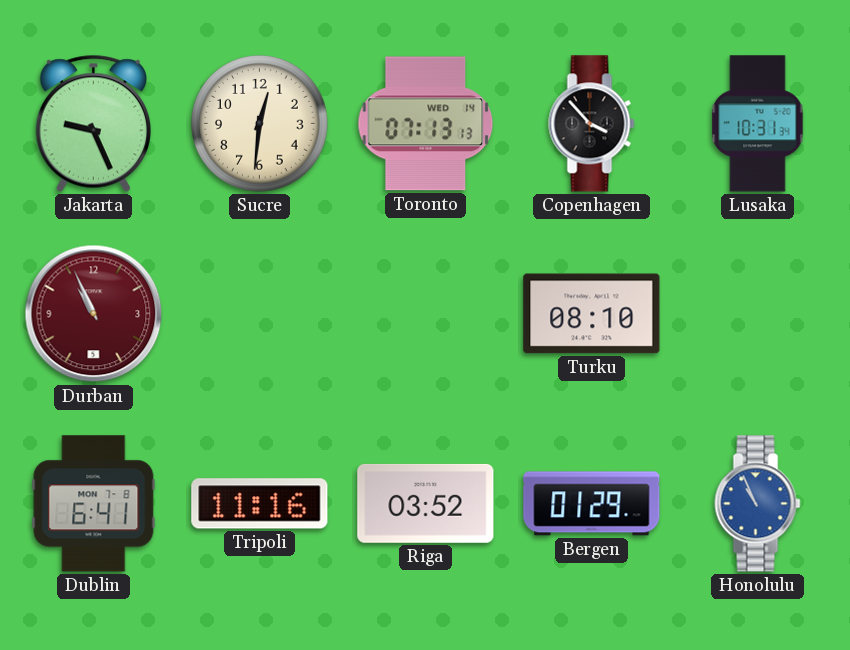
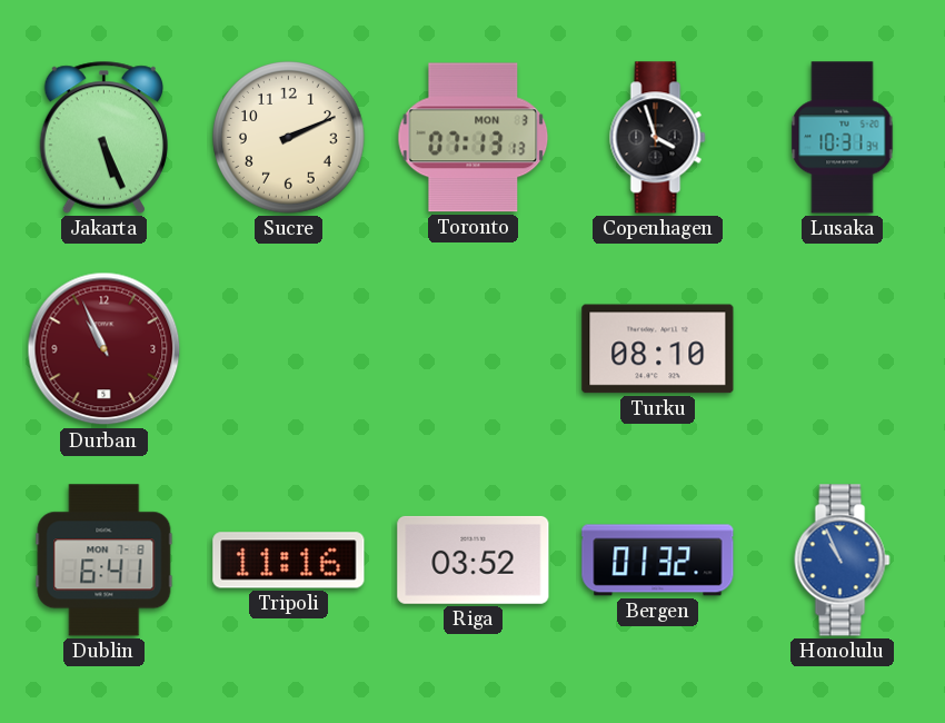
Jakarta: 9:26 -> 5:26
Sucre: 12:31 -> 2:11
Toronto date: WED 14 -> MON 3
Copenhagen: 3:53 -> 3:57
Bergen: 01:29 -> 01:32
